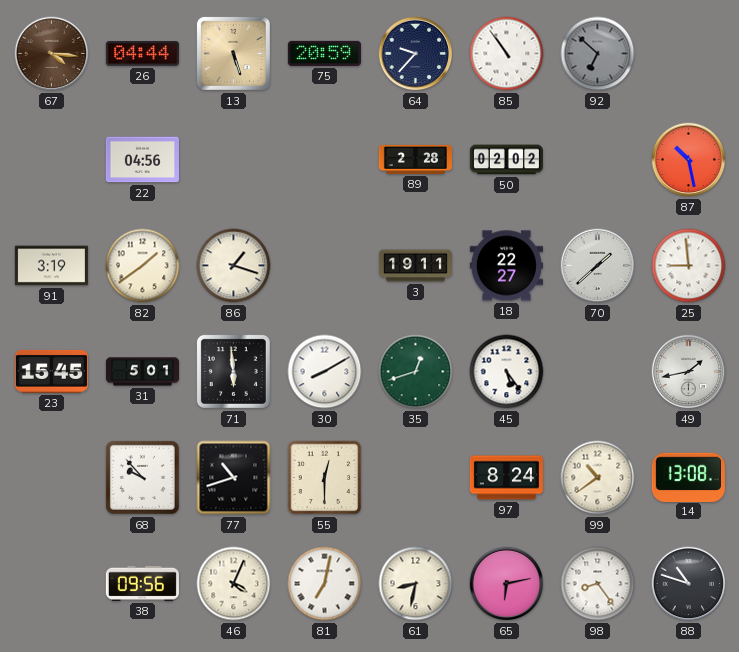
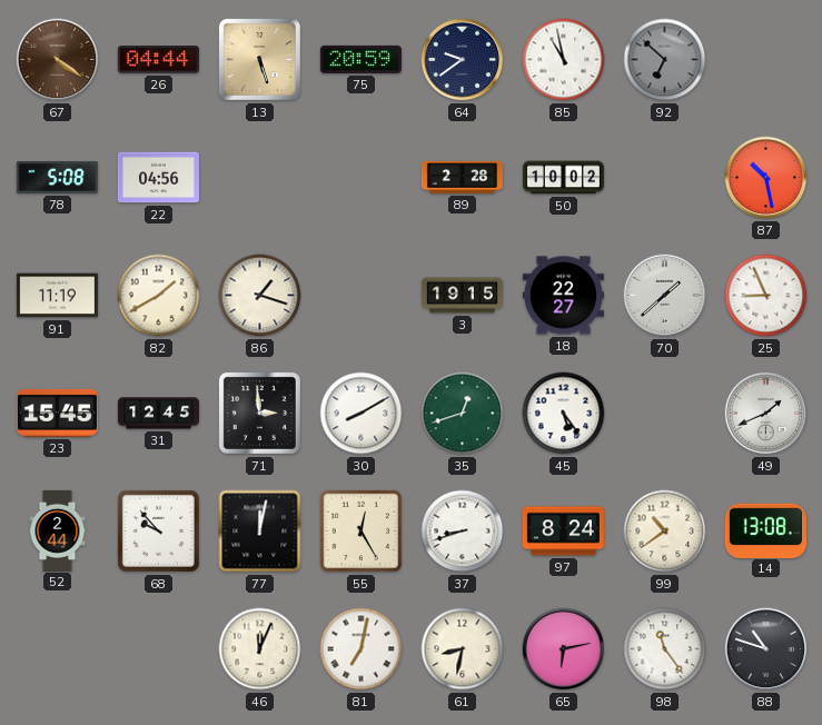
67: 4:16 -> 4:21
64: 9:37 -> 9:39
85: 10:54 -> 10:58
78: none -> 5:08
50: 02:02 -> 10:02
91: 3:19 -> 11:19
82: 1:39 -> 1:40
3: 19:11 -> 19:15
25: 8:59 -> 8:56
31: 5:01 -> 12:45
71: 5:59 -> 2:59
49: 1:43 -> 1:41
52: none -> 2:44
77: 10:42 -> 12:02
55: 12:30 -> 12:25
37: none -> 8:42
38: 09:56 -> none
46: 4:04 -> 12:04
98: 8:24 -> 11:24
